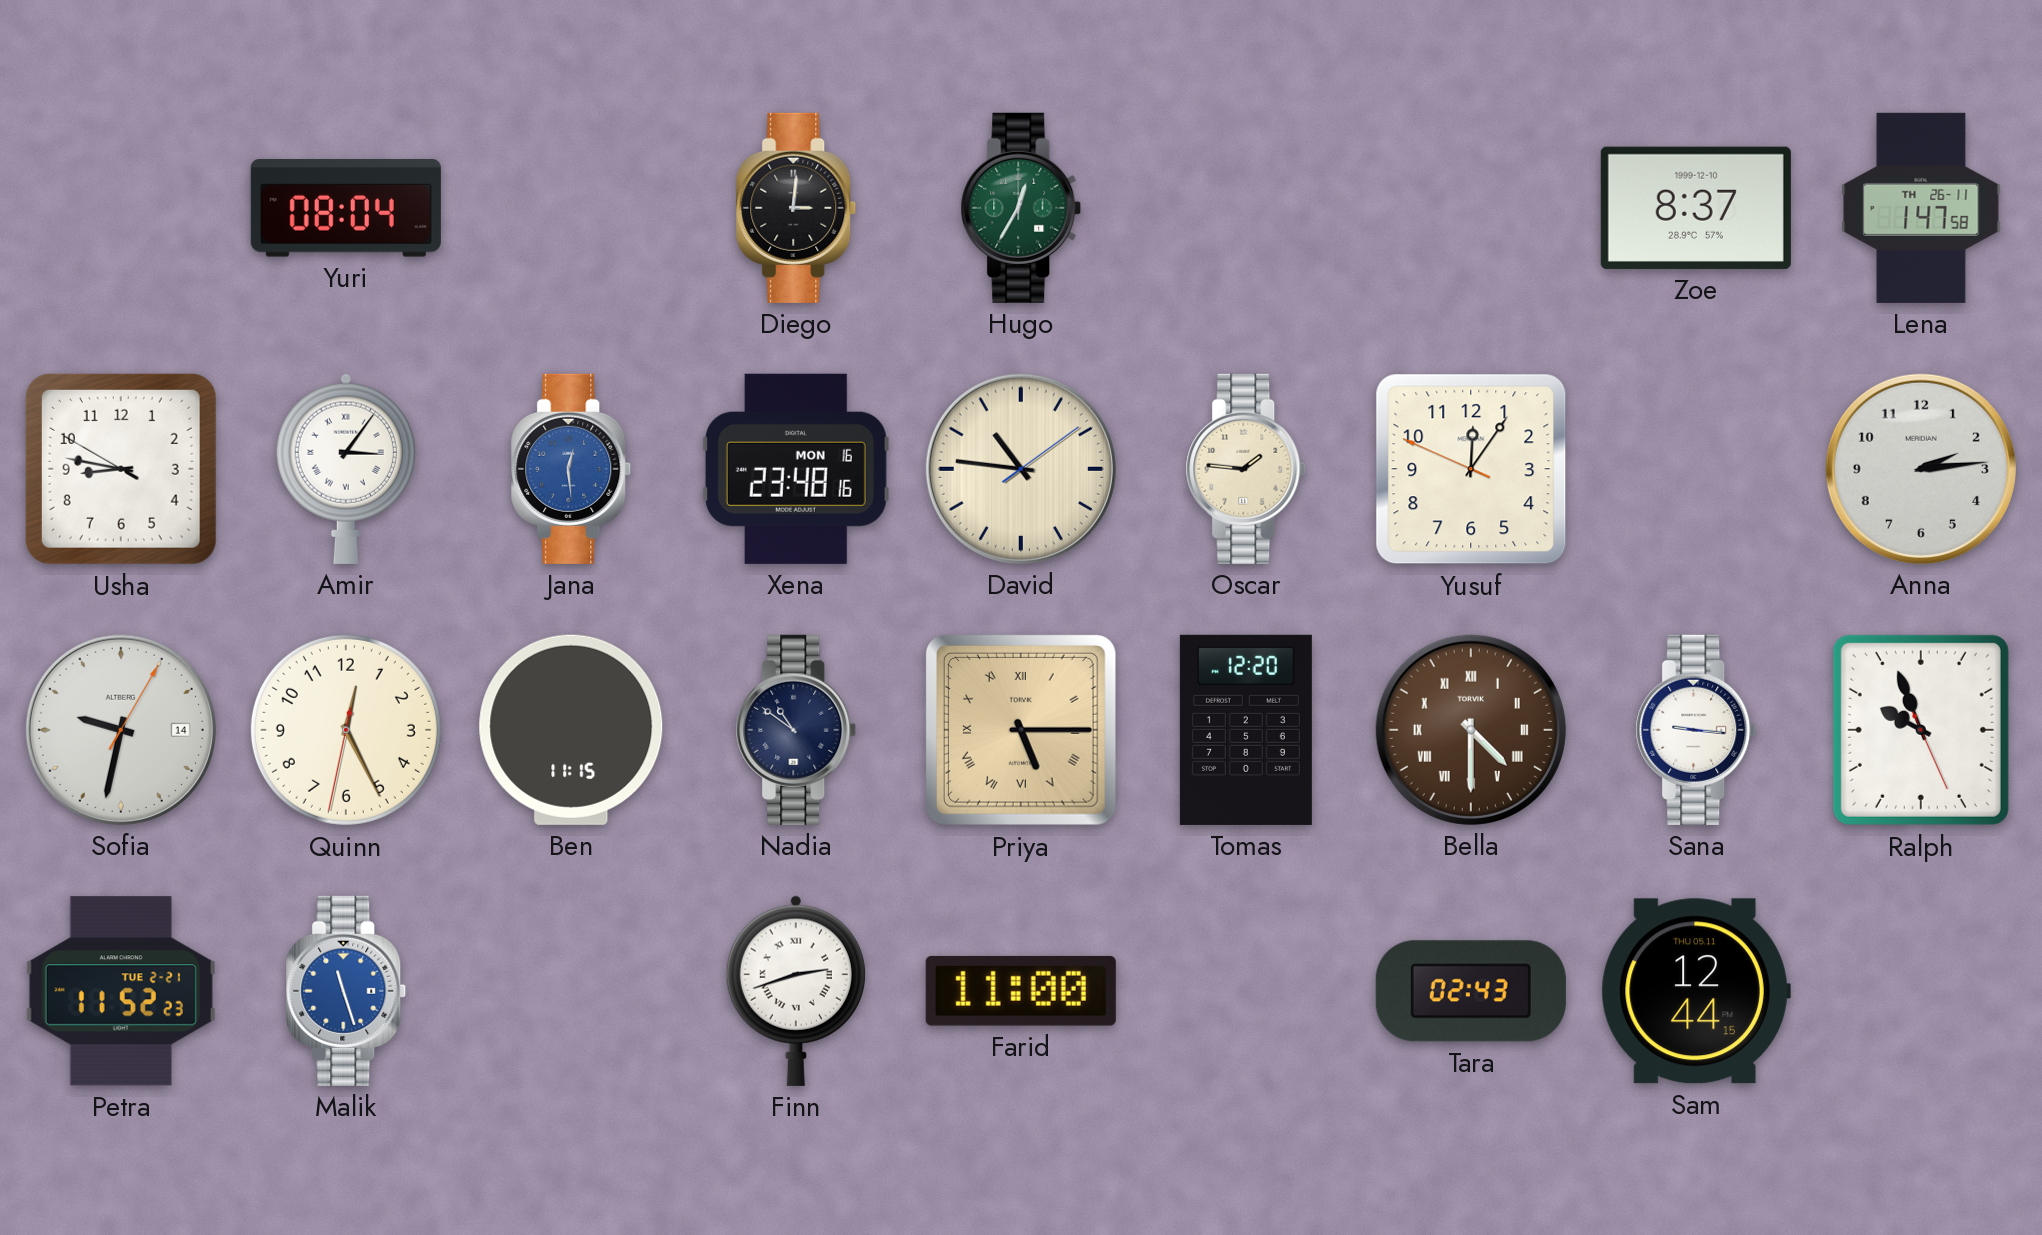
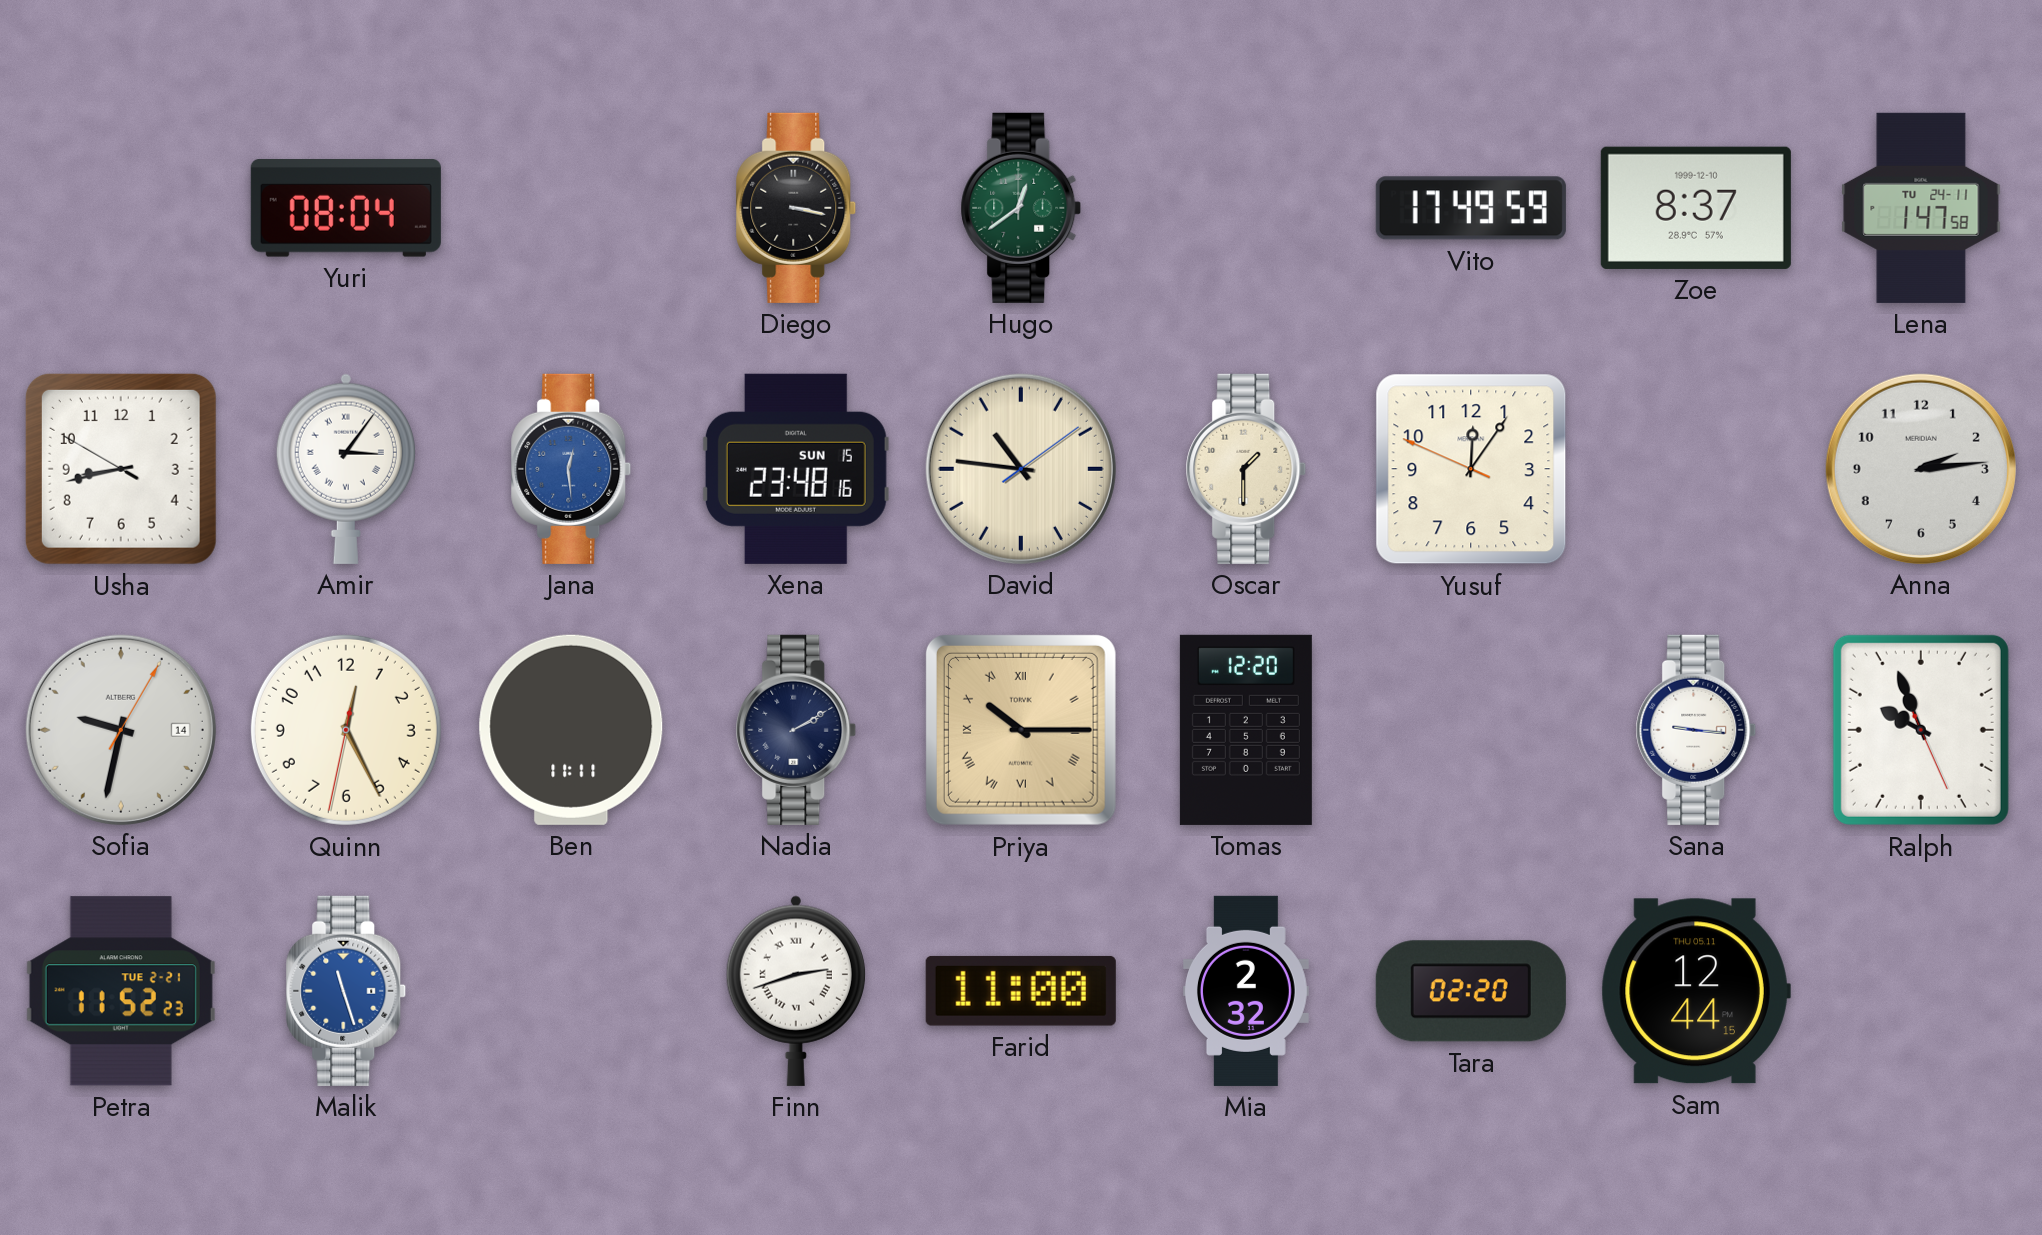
Diego: 3:01 -> 3:17
Hugo: 12:35 -> 12:39
Vito: none -> 17:49
Lena date: TH 26-11 -> TU 24-11
Usha: 8:46 -> 8:42
Xena date: MON 16 -> SUN 15
Oscar: 1:46 -> 1:30
Ben: 11:15 -> 11:11
Nadia: 10:51 -> 2:10
Priya: 5:15 -> 10:15
Bella: 4:30 -> none
Mia: none -> 2:32
Tara: 02:43 -> 02:20
